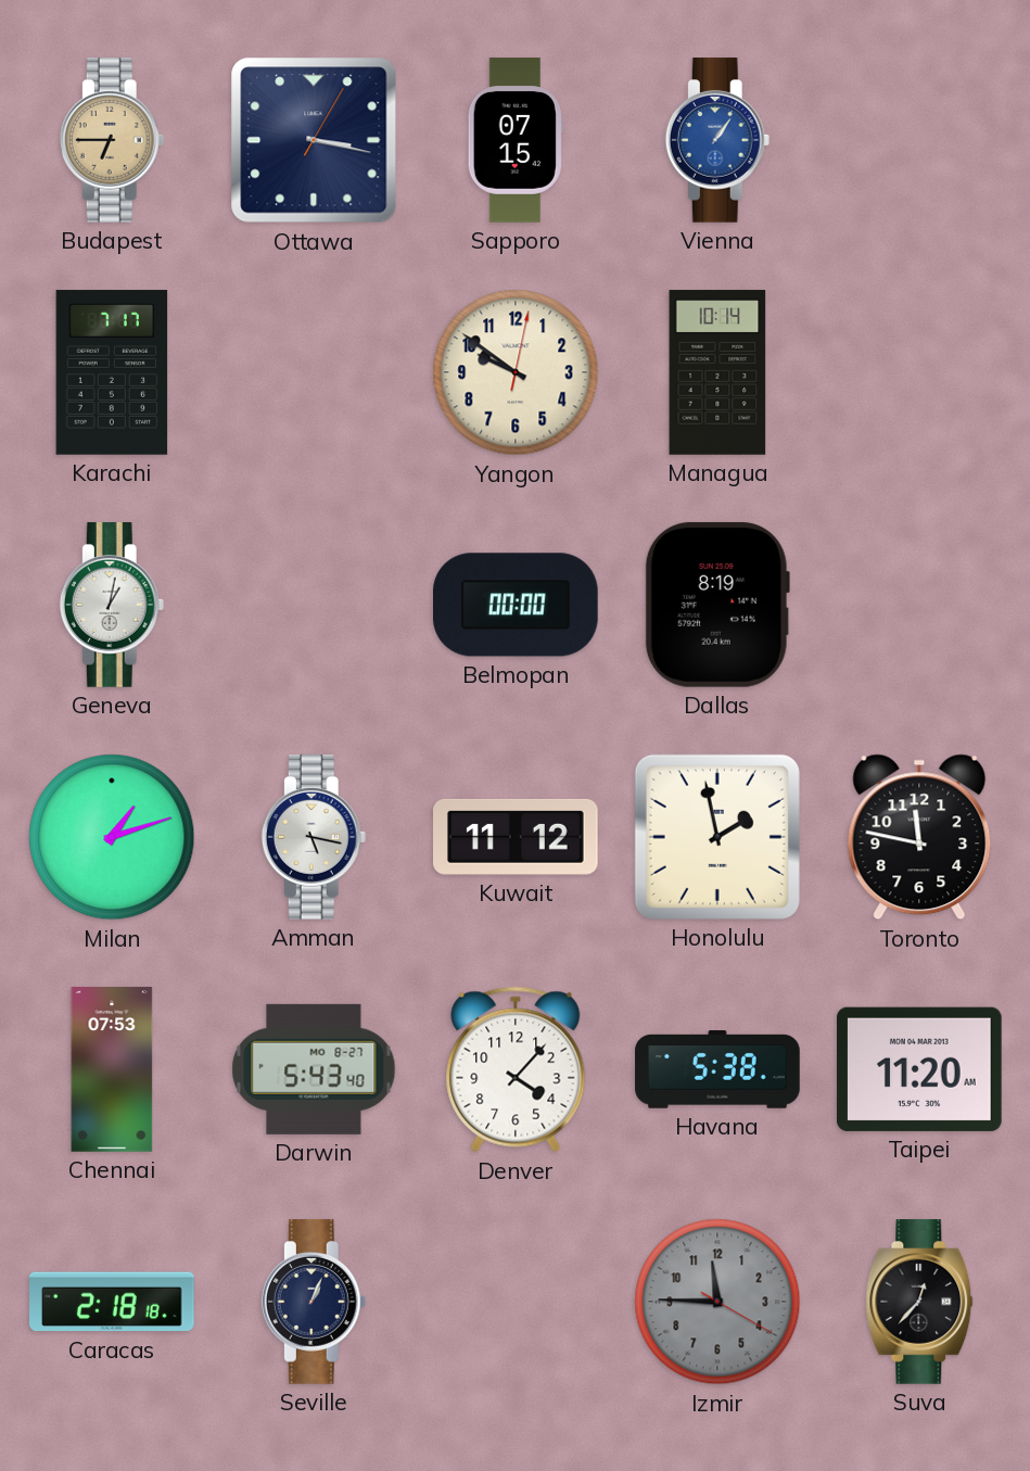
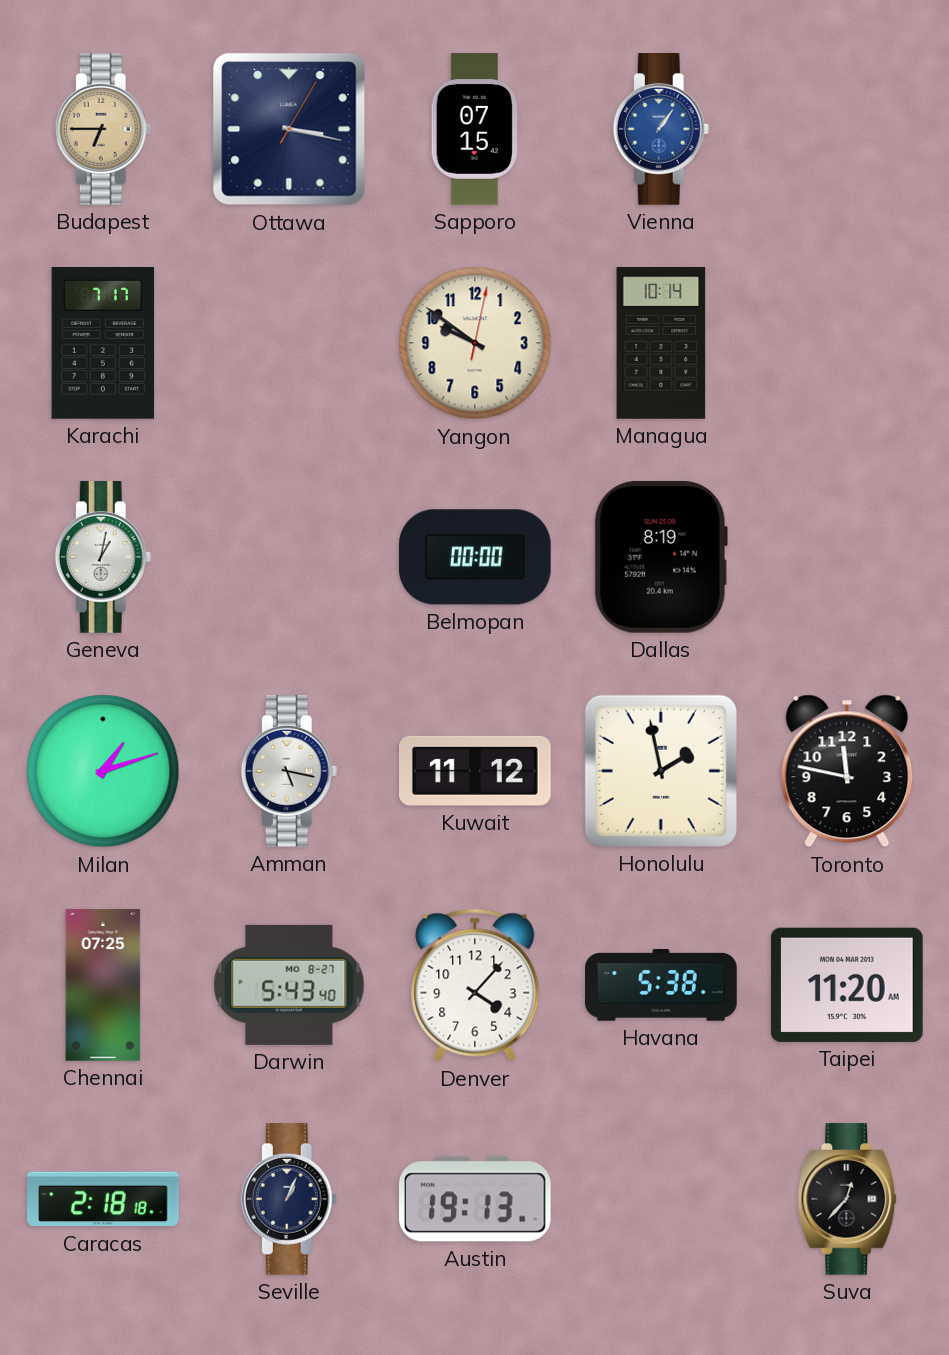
Chennai: 07:53 -> 07:25
Austin: none -> 19:13
Izmir: 11:45 -> none
